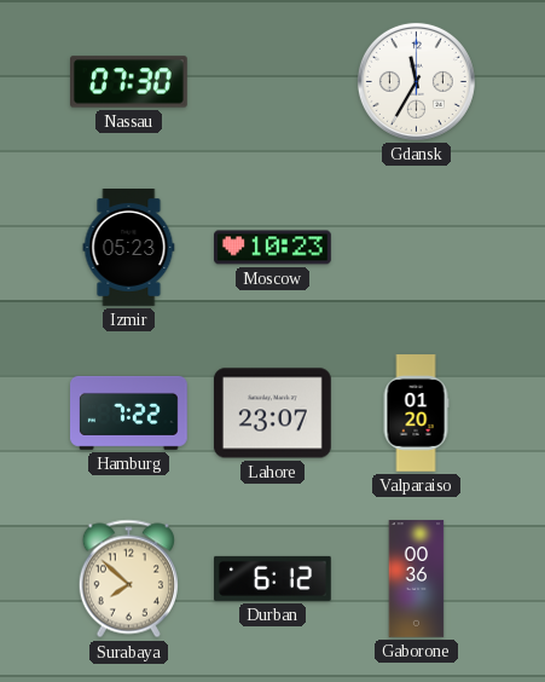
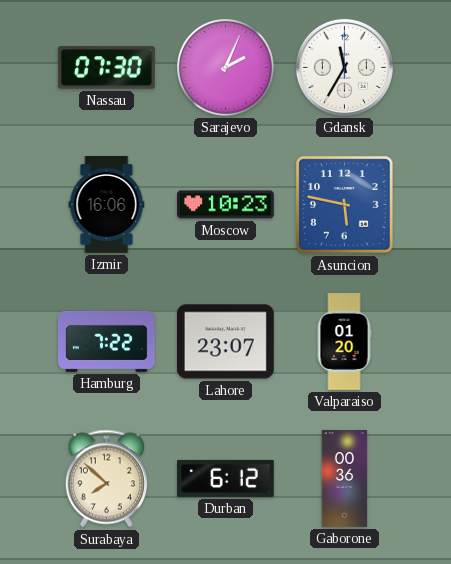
Sarajevo: none -> 2:04
Izmir: 05:23 -> 16:06
Asuncion: none -> 5:47
